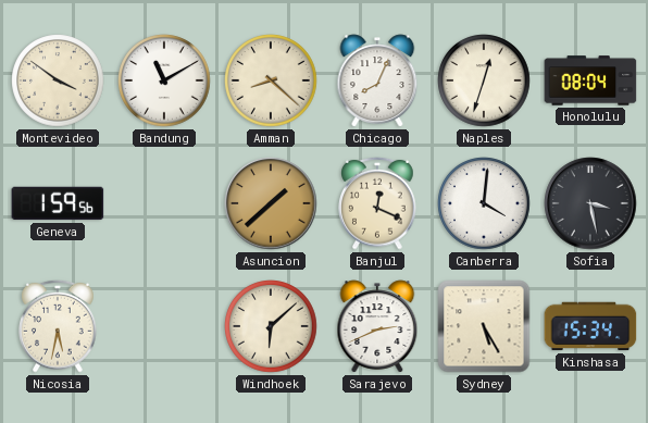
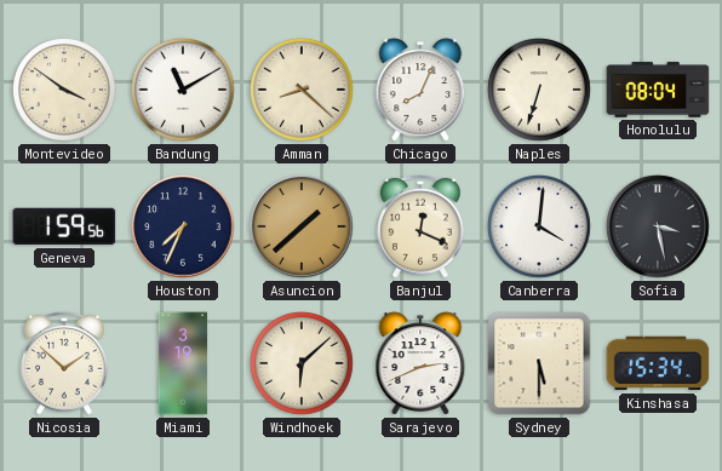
Naples: 12:33 -> 6:33
Houston: none -> 7:34
Nicosia: 5:32 -> 1:52
Miami: none -> 3:19
Sydney: 5:25 -> 5:30
